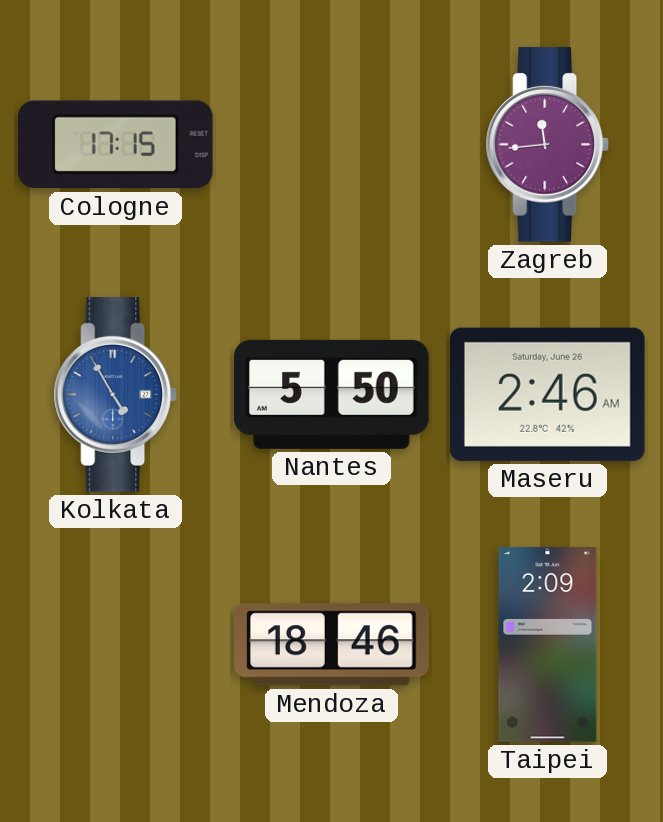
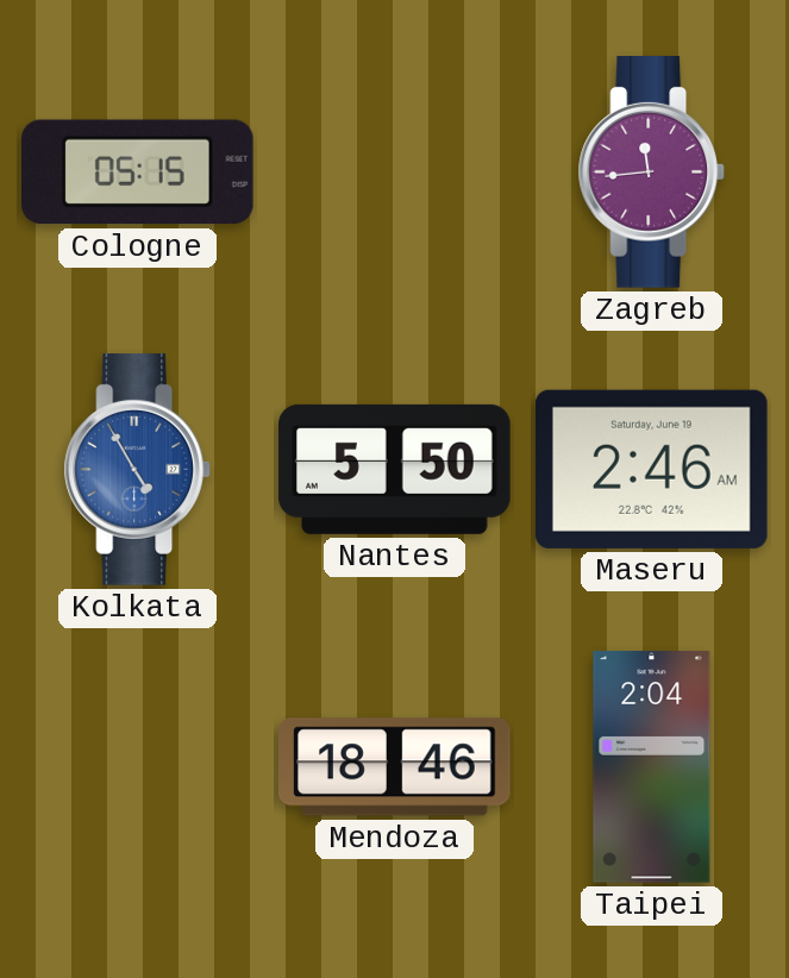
Cologne: 17:15 -> 05:15
Maseru date: Saturday, June 26 -> Saturday, June 19
Taipei: 2:09 -> 2:04
